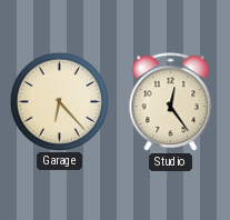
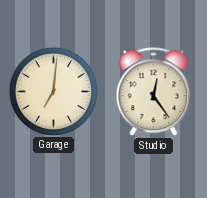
Garage: 6:23 -> 7:01
